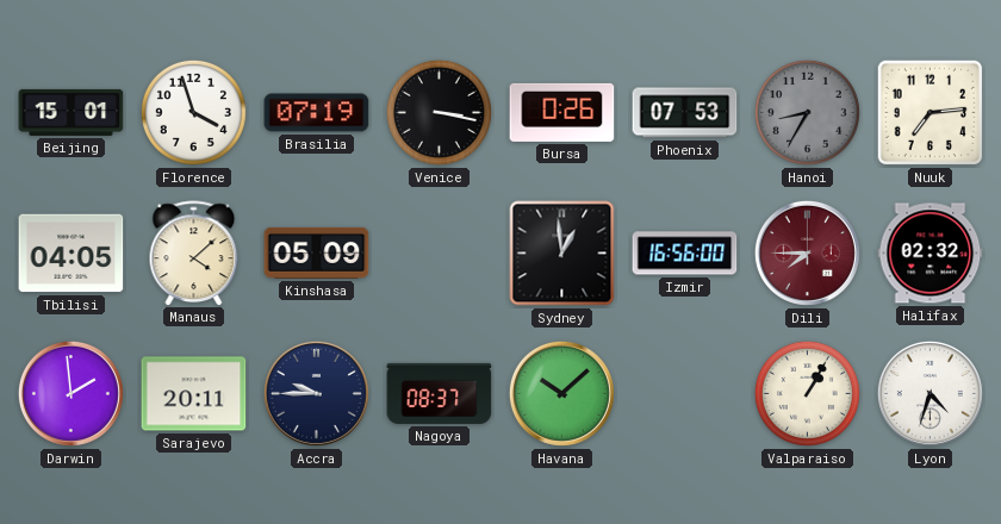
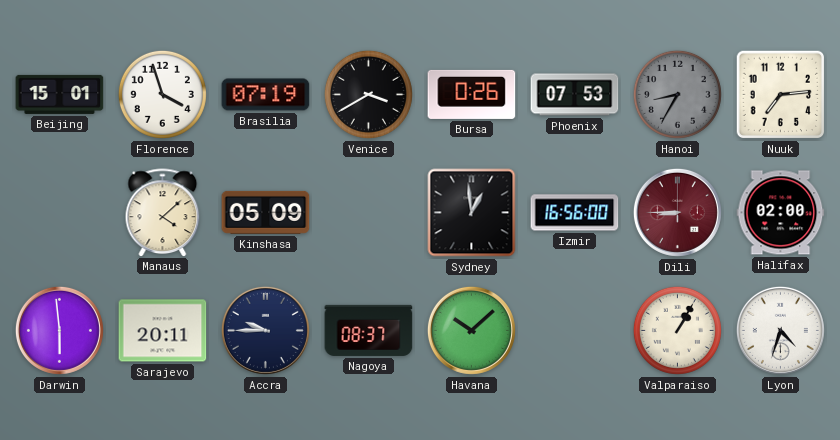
Venice: 3:17 -> 3:40
Tbilisi: 04:05 -> none
Dili: 7:45 -> 8:45
Halifax: 02:32 -> 02:00
Darwin: 1:59 -> 5:59
